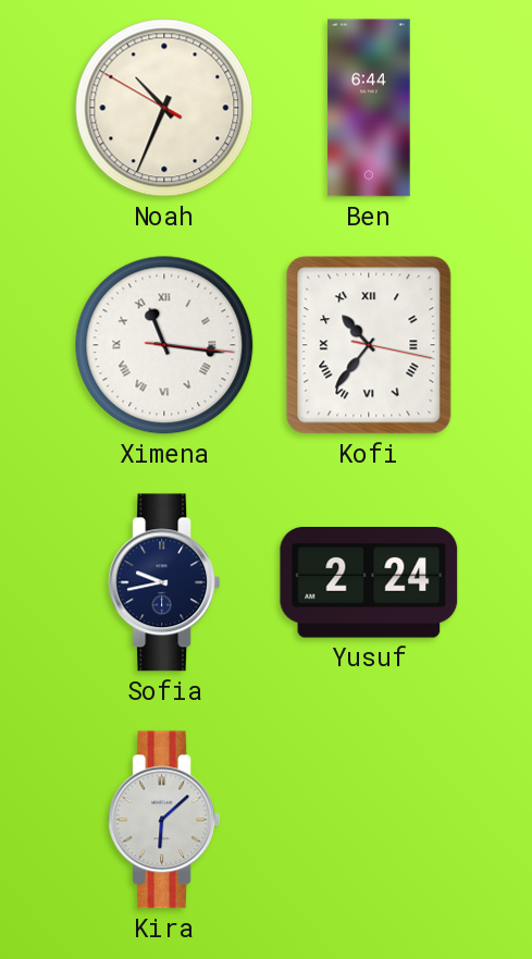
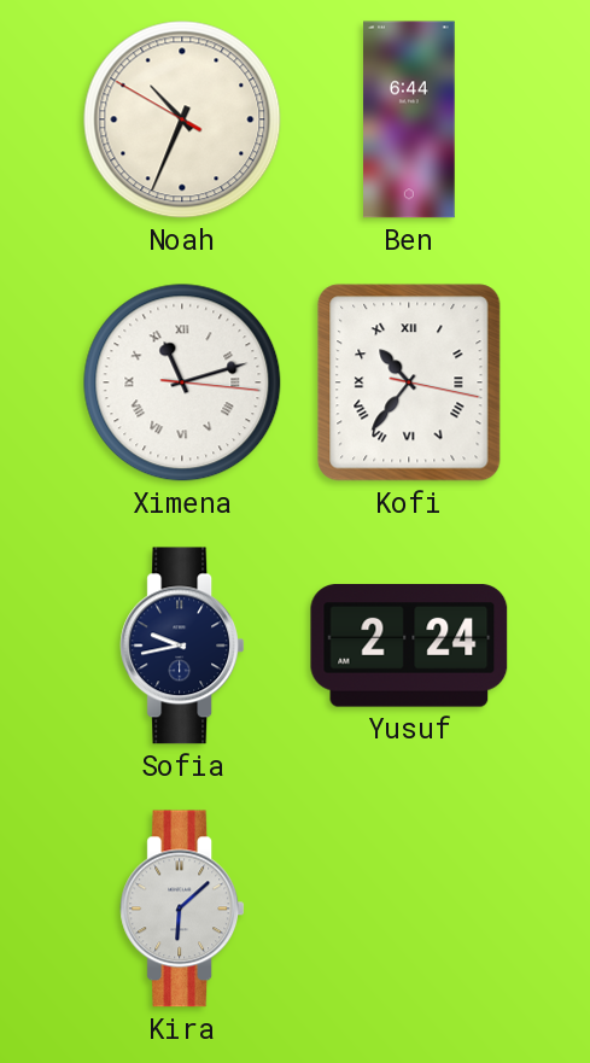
Ximena: 11:16 -> 11:12
